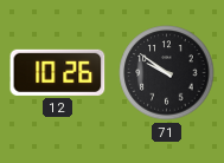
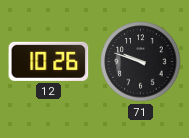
71: 9:51 -> 9:48
